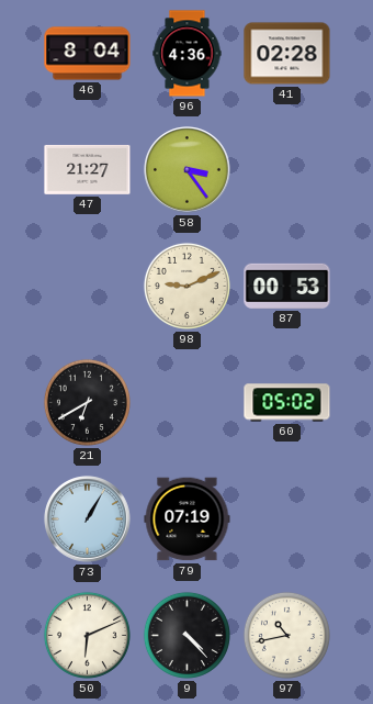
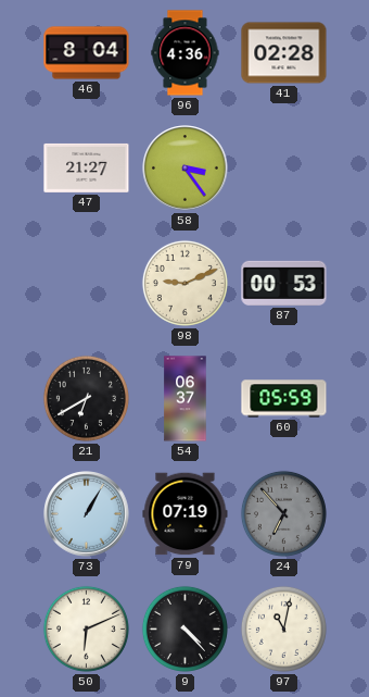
54: none -> 06:37
60: 05:02 -> 05:59
24: none -> 6:53
97: 10:43 -> 11:02
